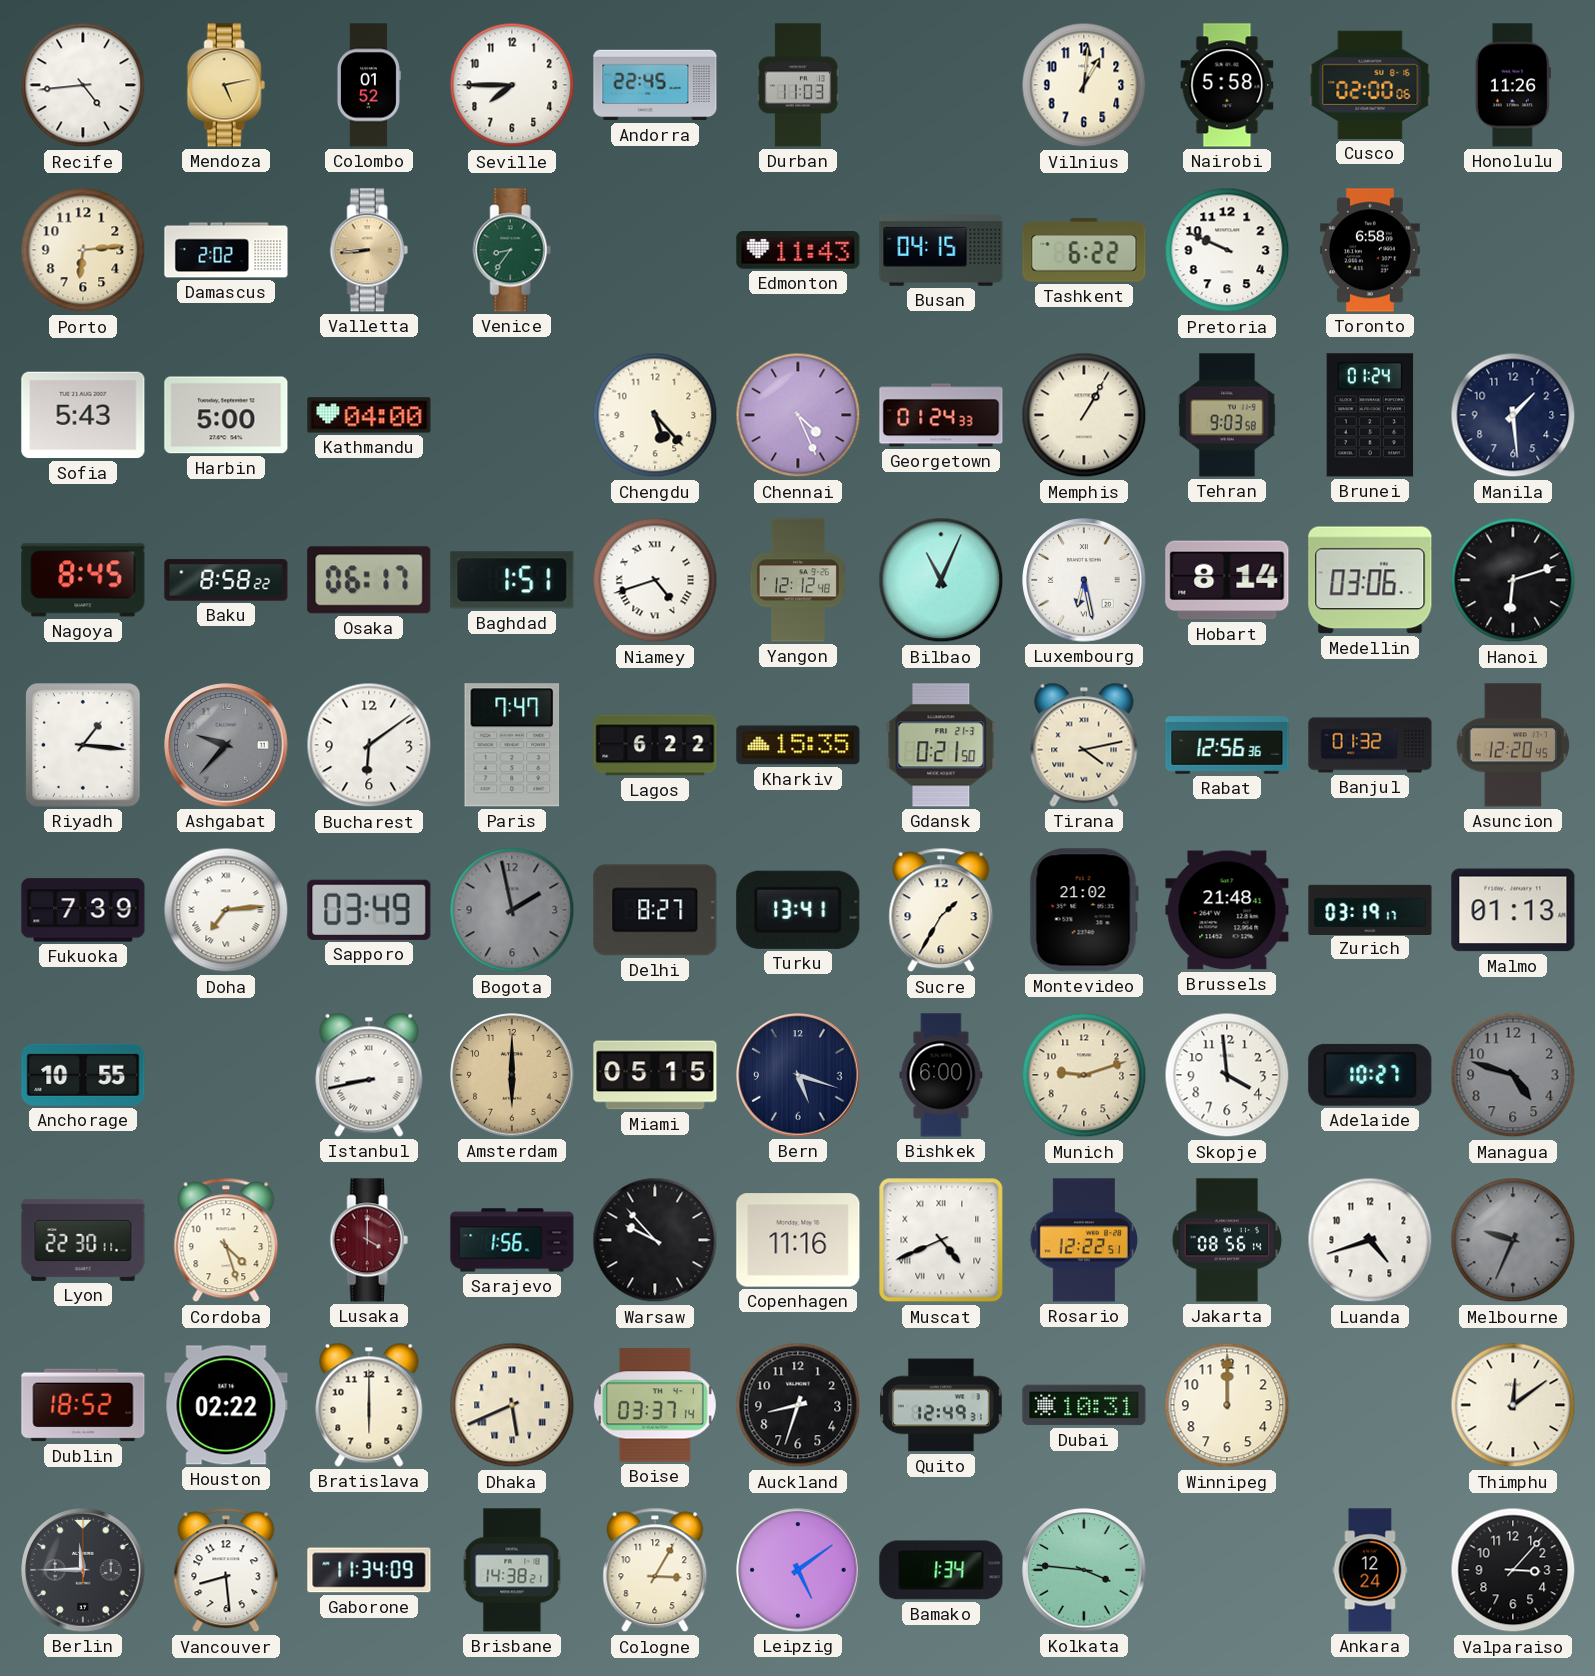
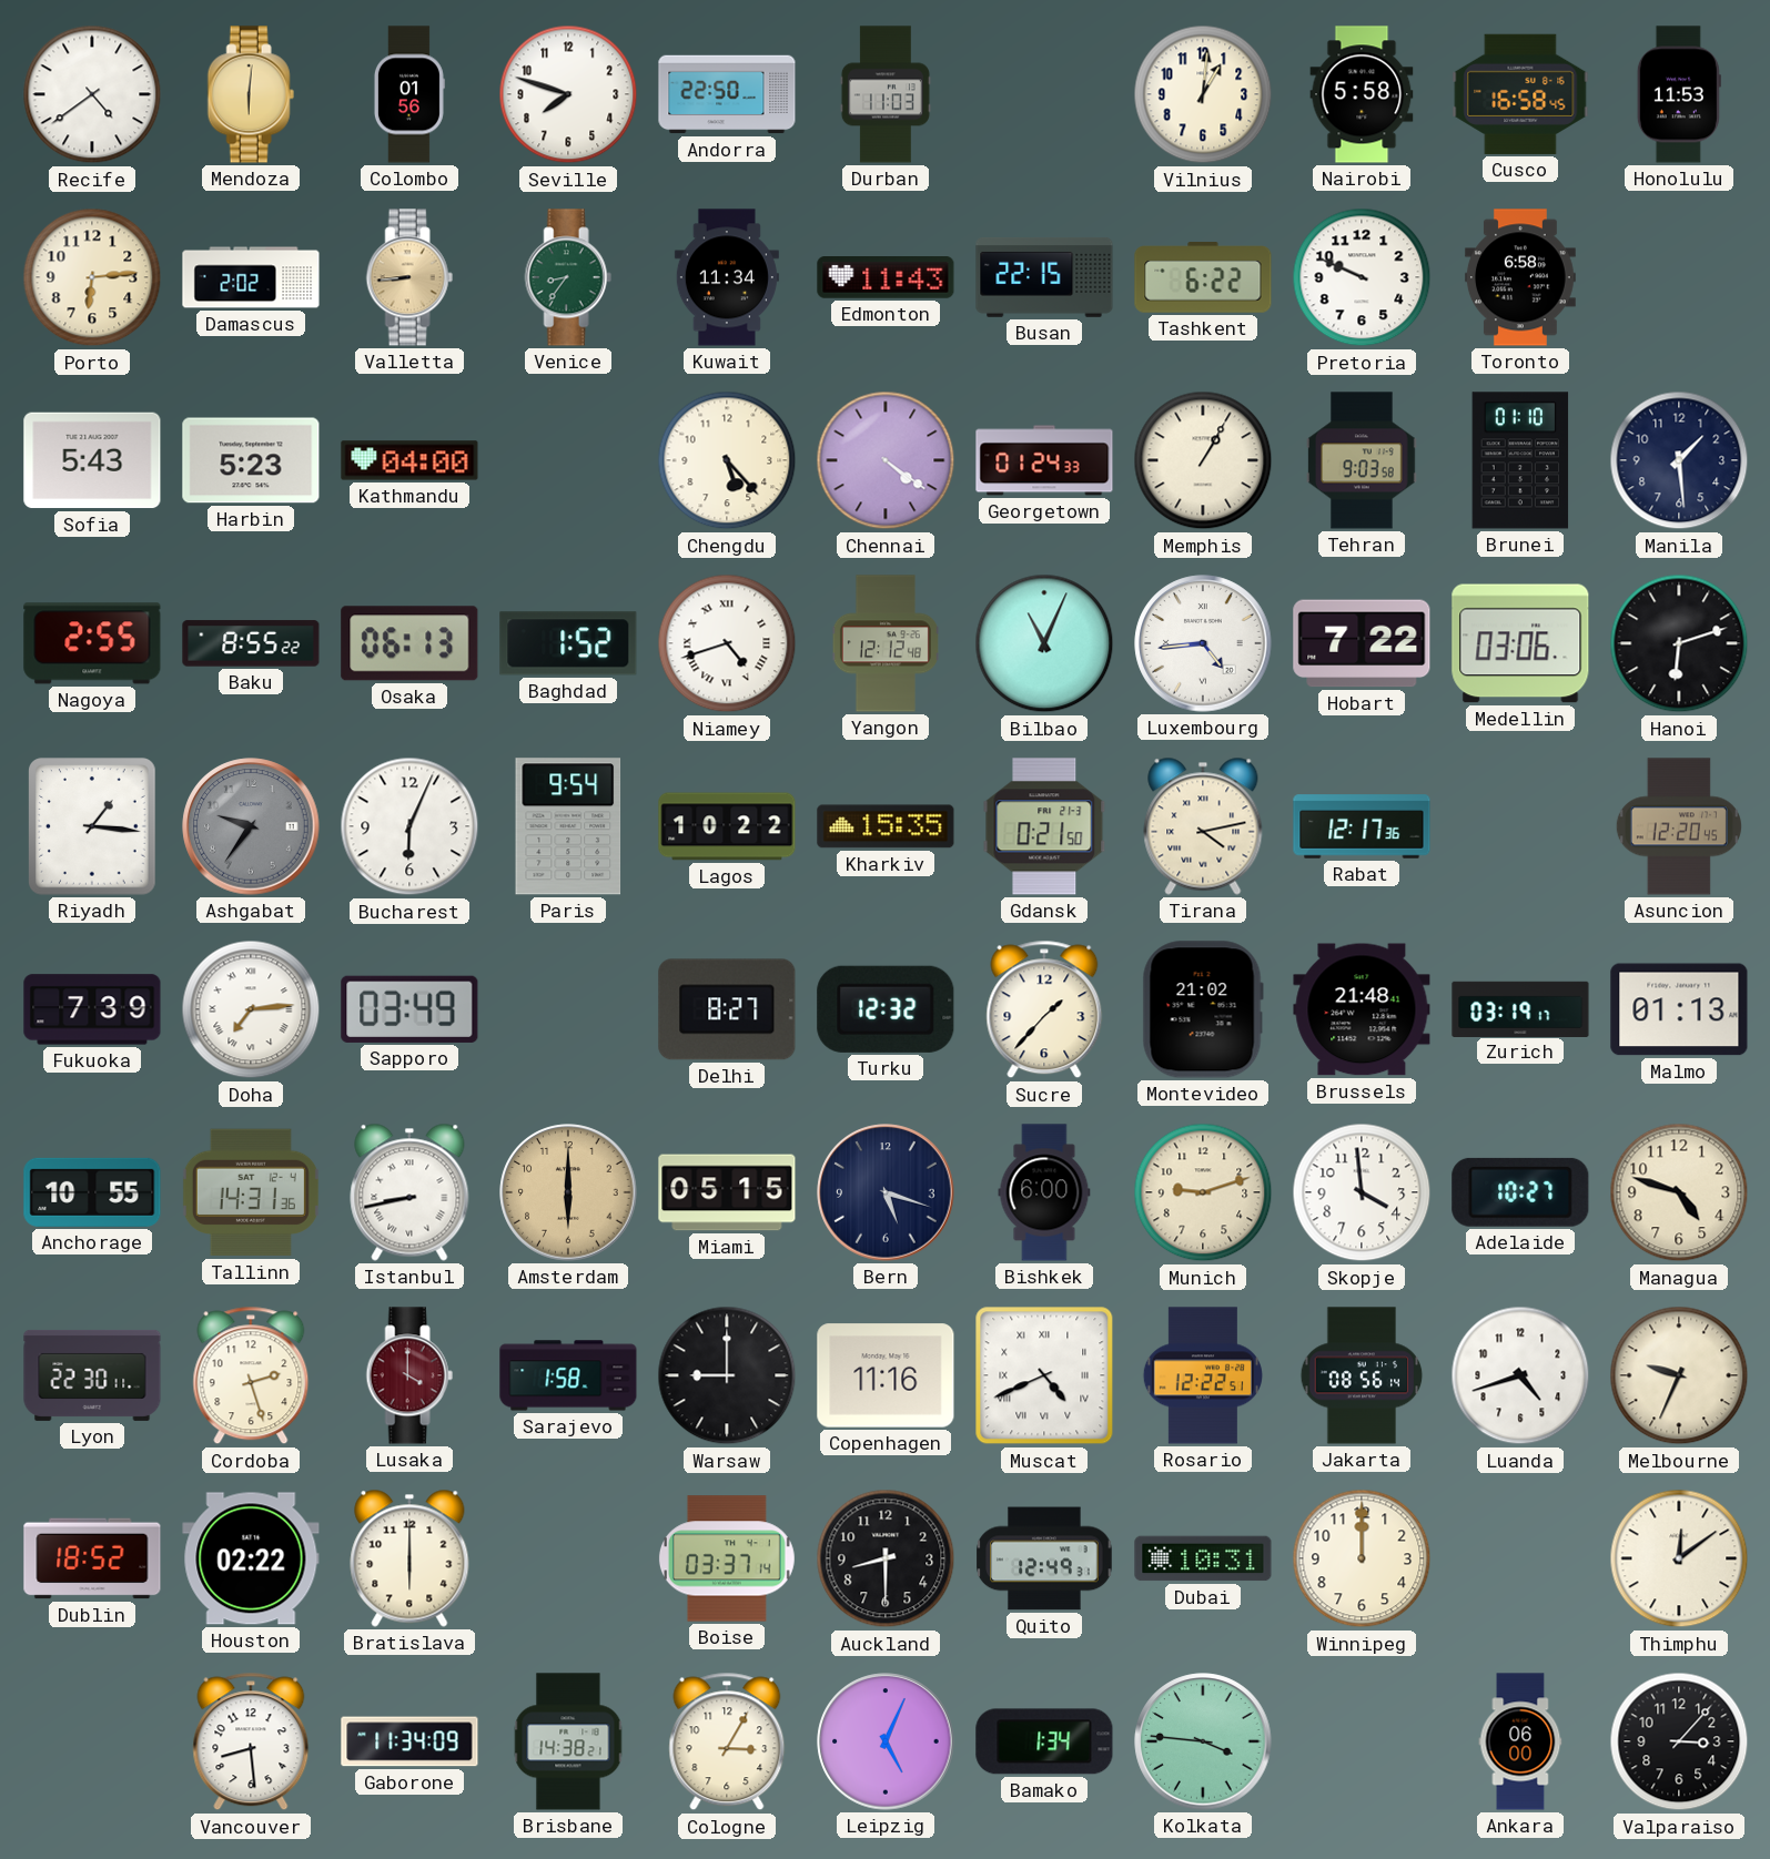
Recife: 4:44 -> 4:39
Mendoza: 5:13 -> 6:01
Colombo: 01:52 -> 01:56
Seville: 7:45 -> 7:48
Andorra: 22:45 -> 22:50
Cusco: 02:00 -> 16:58
Honolulu: 11:26 -> 11:53
Kuwait: none -> 11:34
Busan: 04:15 -> 22:15
Harbin: 5:00 -> 5:23
Chennai: 4:26 -> 4:21
Brunei: 01:24 -> 01:10
Nagoya: 8:45 -> 2:55
Baku: 8:58 -> 8:55
Osaka: 06:17 -> 06:13
Baghdad: 1:51 -> 1:52
Luxembourg: 6:28 -> 4:44
Hobart: 8:14 -> 7:22
Ashgabat: 9:37 -> 9:36
Bucharest: 6:09 -> 6:04
Paris: 7:47 -> 9:54
Lagos: 6:22 -> 10:22
Rabat: 12:56 -> 12:17
Banjul: 01:32 -> none
Bogota: 1:58 -> none
Turku: 13:41 -> 12:32
Sucre: 1:35 -> 1:37
Tallinn: none -> 14:31
Managua dial: grey -> cream
Cordoba: 4:27 -> 2:27
Sarajevo: 1:56 -> 1:58
Warsaw: 9:53 -> 9:00
Melbourne dial: grey -> cream
Dhaka: 5:41 -> none
Auckland: 8:33 -> 8:30
Berlin: 11:45 -> none
Leipzig: 5:09 -> 5:04
Ankara: 12:24 -> 06:00
